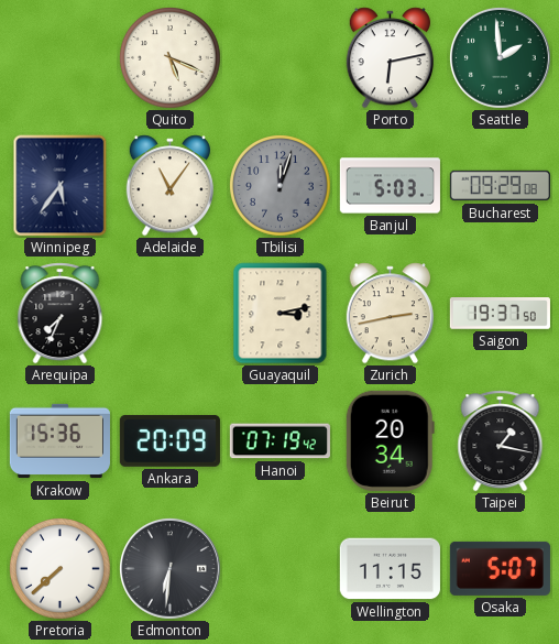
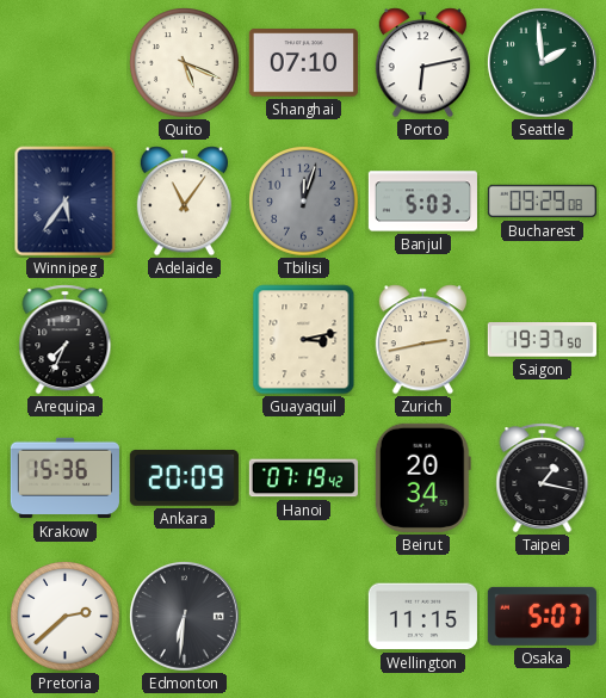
Shanghai: none -> 07:10
Pretoria: 7:38 -> 2:38
